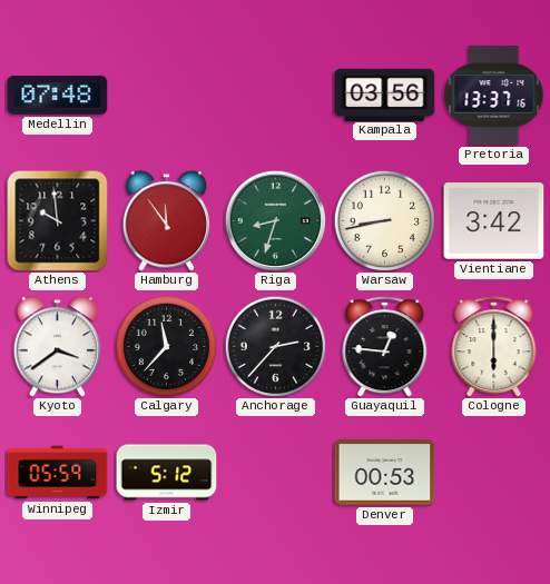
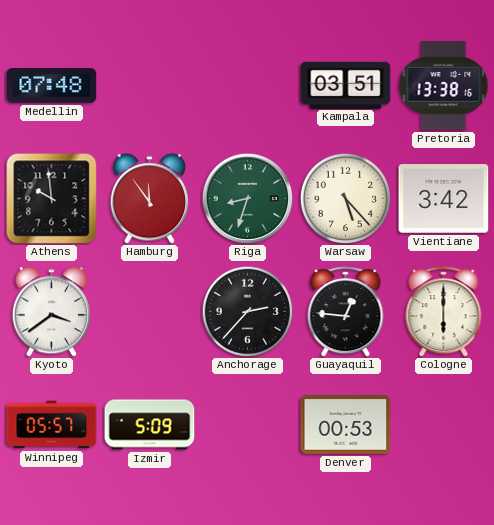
Kampala: 03:56 -> 03:51
Pretoria: 13:37 -> 13:38
Warsaw: 8:43 -> 5:23
Calgary: 11:37 -> none
Winnipeg: 05:59 -> 05:57
Izmir: 5:12 -> 5:09
